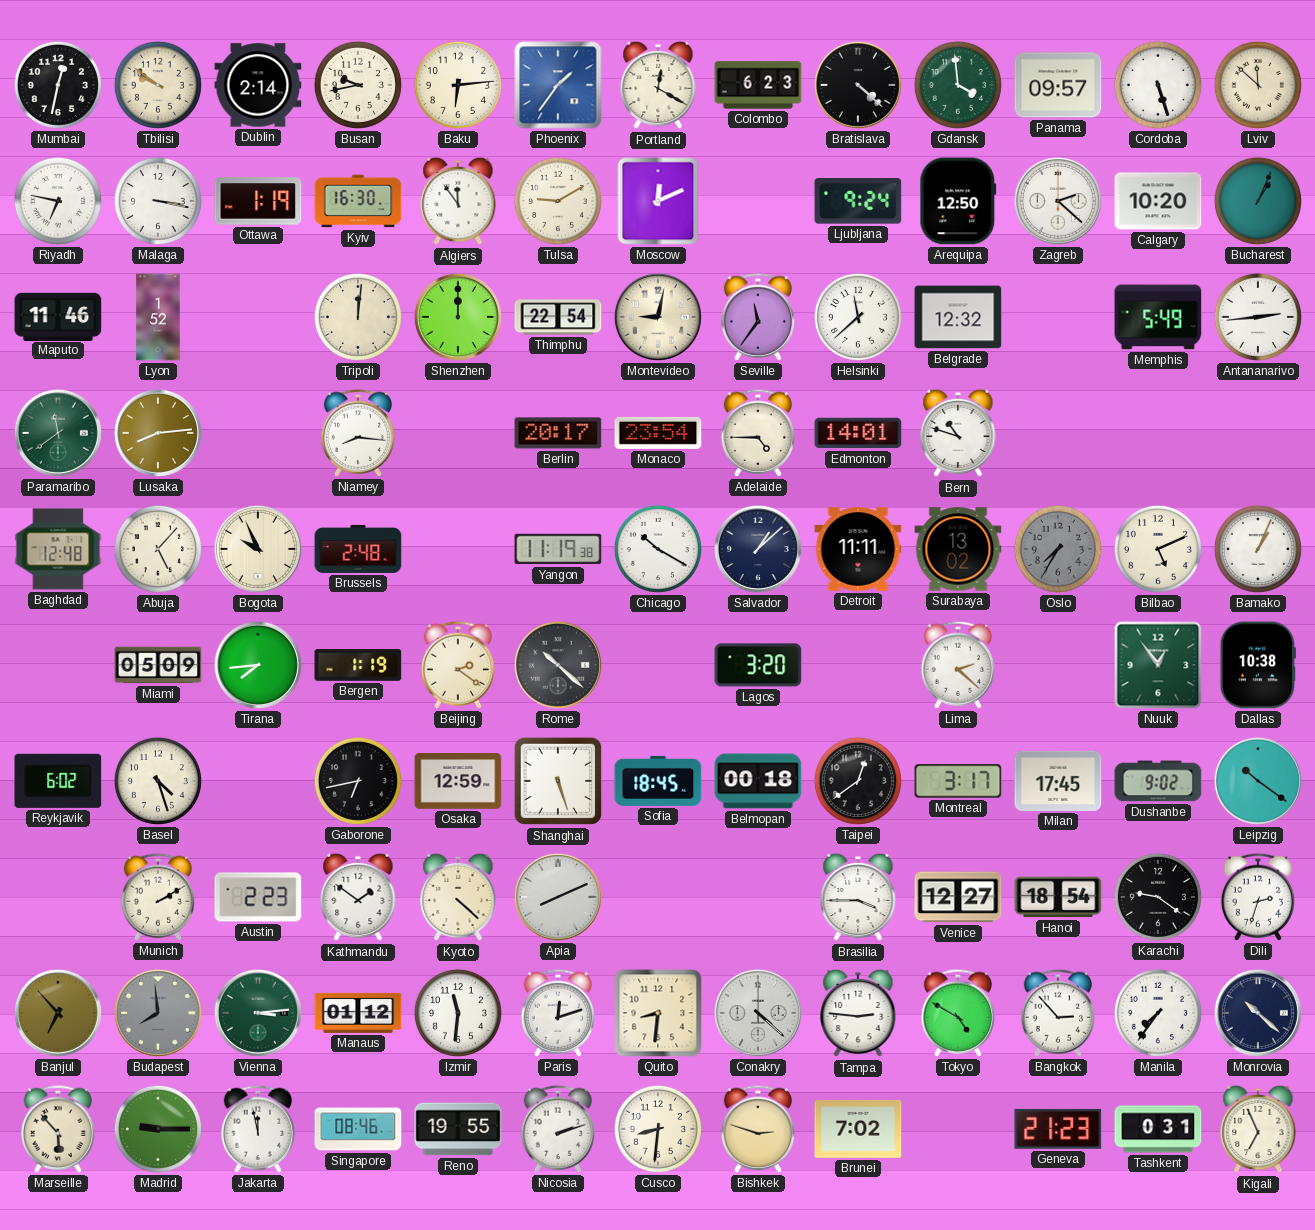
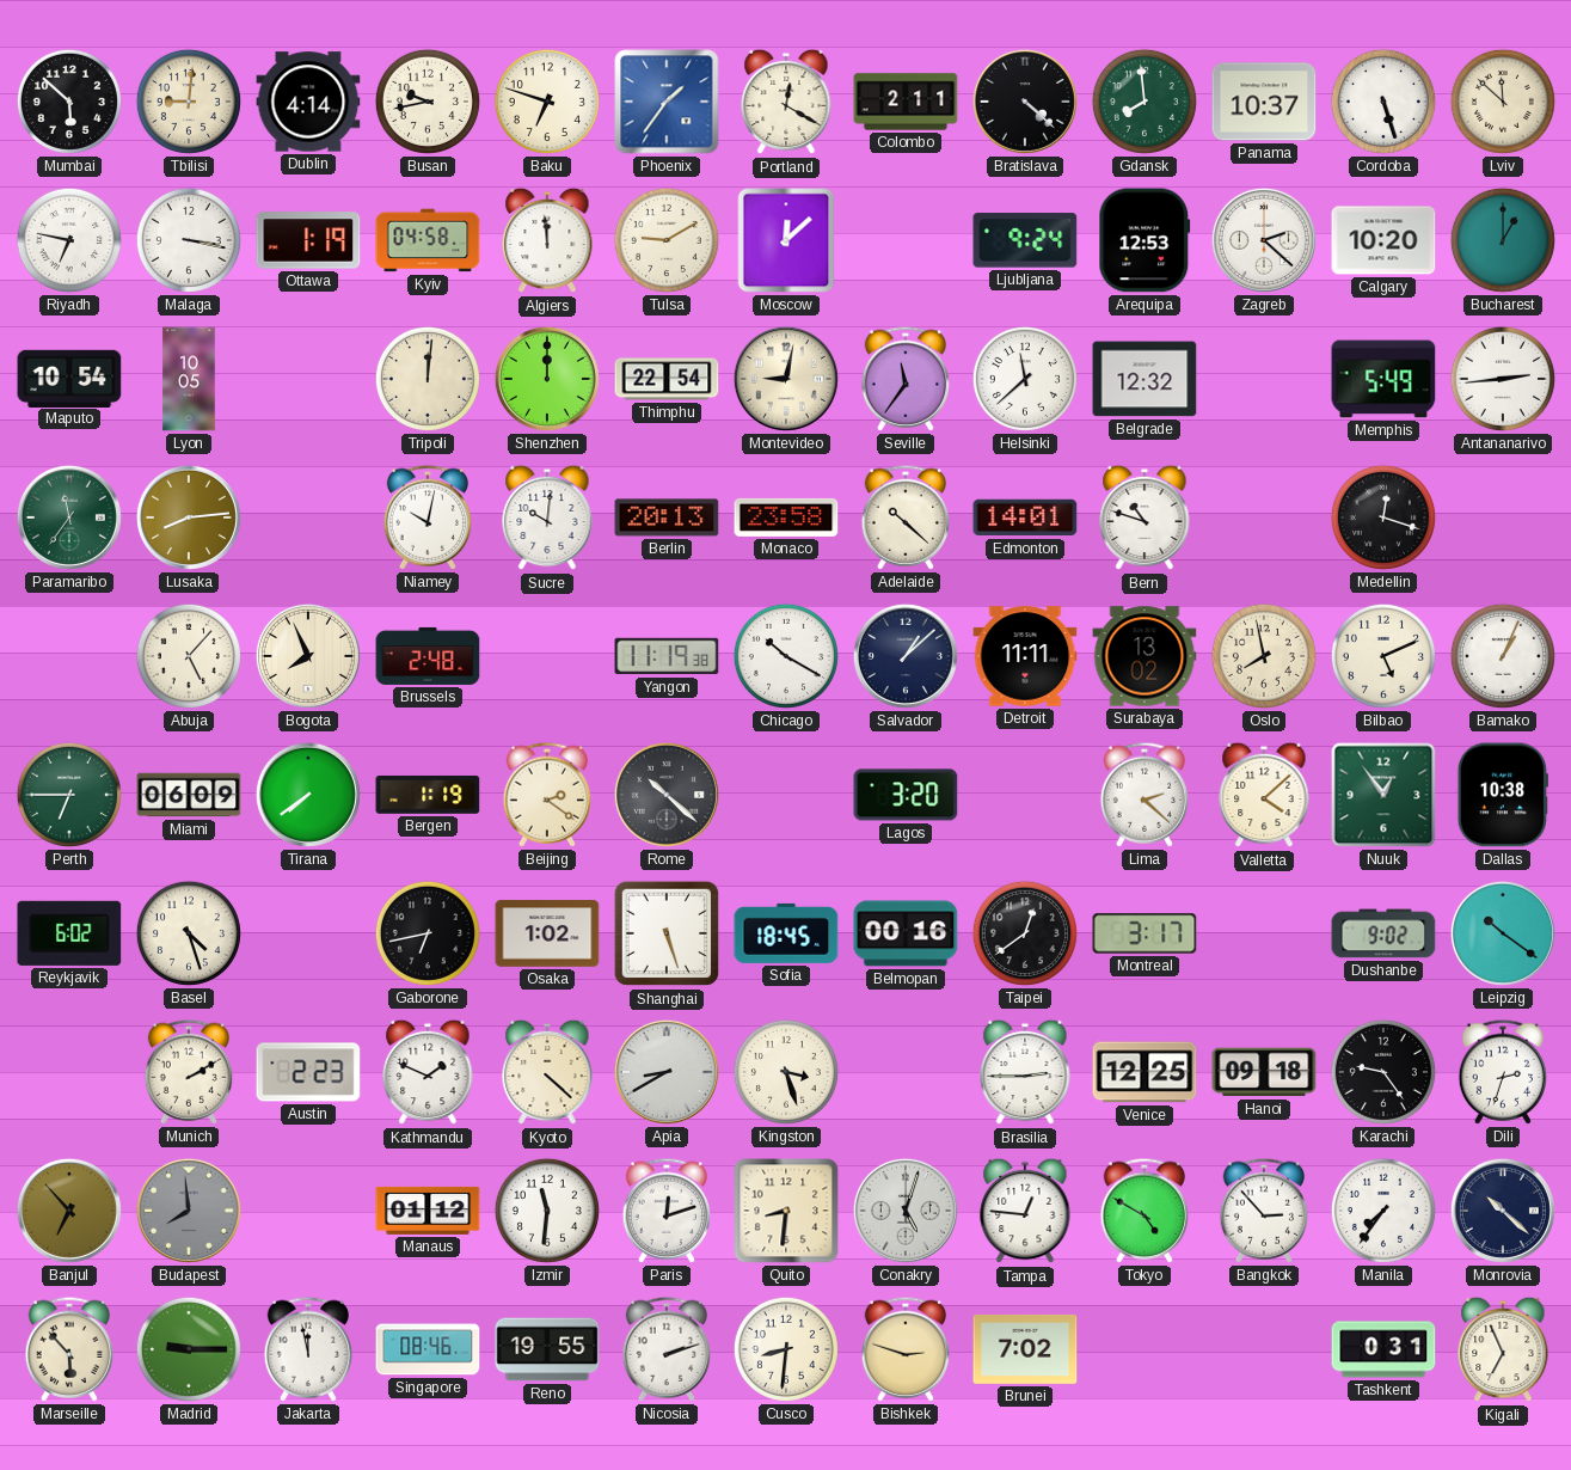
Mumbai: 12:32 -> 5:52
Tbilisi: 9:51 -> 9:01
Dublin: 2:14 -> 4:14
Baku: 6:14 -> 6:48
Colombo: 6:23 -> 2:11
Gdansk: 3:59 -> 7:59
Panama: 09:57 -> 10:37
Kyiv: 16:30 -> 04:58
Algiers: 11:54 -> 11:59
Moscow: 12:11 -> 12:08
Arequipa: 12:50 -> 12:53
Bucharest: 1:04 -> 1:00
Maputo: 11:46 -> 10:54
Lyon: 1:52 -> 10:05
Paramaribo: 11:39 -> 11:36
Niamey: 8:16 -> 10:02
Sucre: none -> 10:01
Berlin: 20:17 -> 20:13
Monaco: 23:54 -> 23:58
Adelaide: 4:45 -> 10:22
Medellin: none -> 12:18
Baghdad: 12:48 -> none
Bogota: 9:56 -> 7:56
Oslo: 7:35 -> 7:58
Oslo dial: grey -> cream
Perth: none -> 6:45
Miami: 05:09 -> 06:09
Tirana: 7:44 -> 7:39
Valletta: none -> 4:08
Osaka: 12:59 -> 1:02
Belmopan: 00:18 -> 00:16
Milan: 17:45 -> none
Kathmandu: 1:51 -> 1:49
Apia: 8:11 -> 8:40
Kingston: none -> 3:27
Brasilia: 3:45 -> 2:45
Venice: 12:27 -> 12:25
Hanoi: 18:54 -> 09:18
Karachi: 9:21 -> 9:24
Vienna: 3:14 -> none
Conakry: 4:22 -> 5:03
Tampa: 2:46 -> 12:46
Geneva: 21:23 -> none
